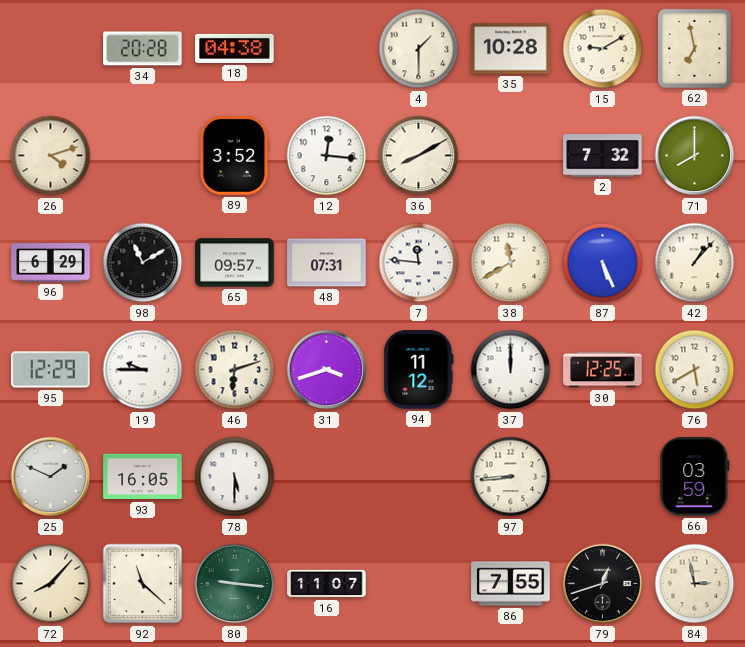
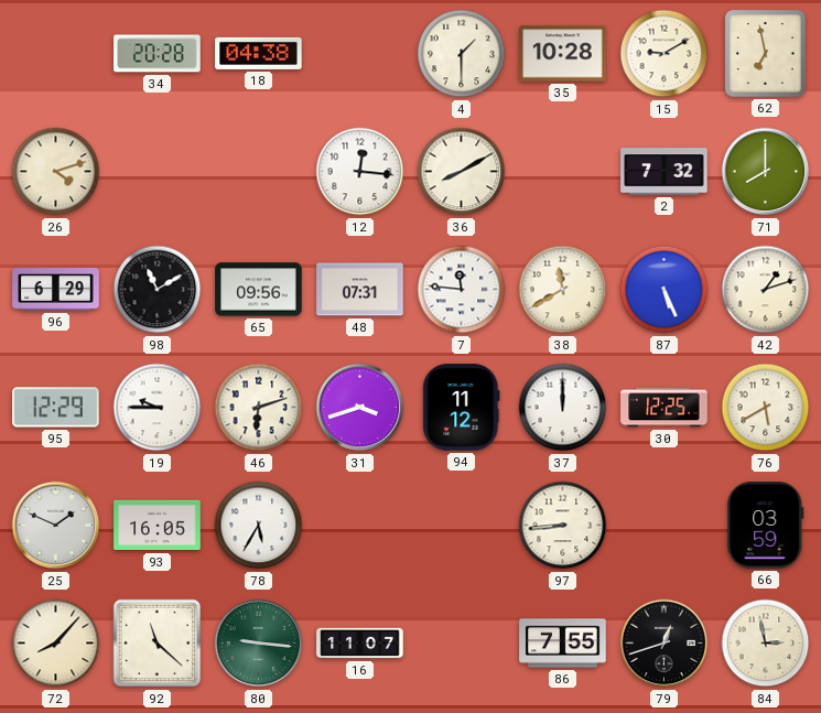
89: 3:52 -> none
65: 09:57 -> 09:56
42: 1:07 -> 1:12
78: 5:30 -> 5:35
